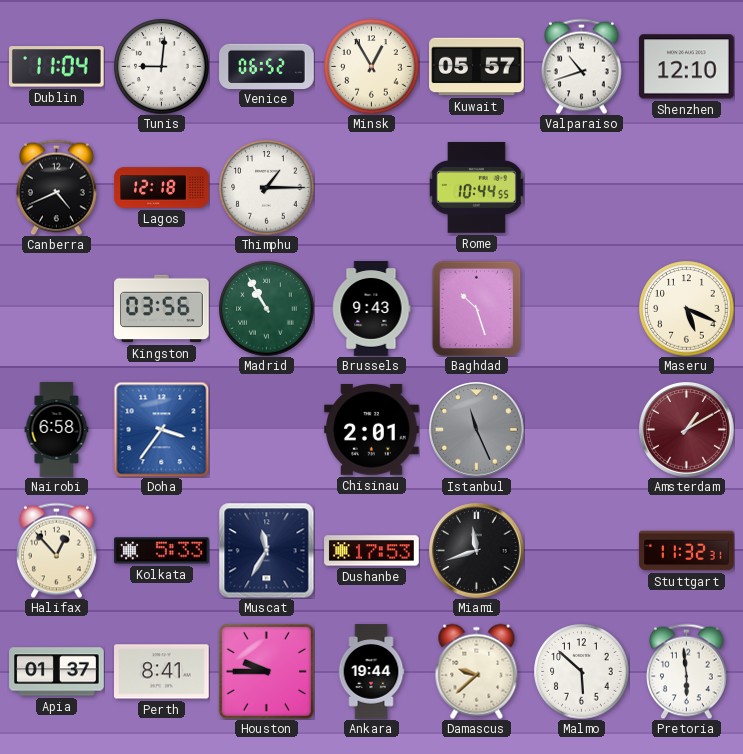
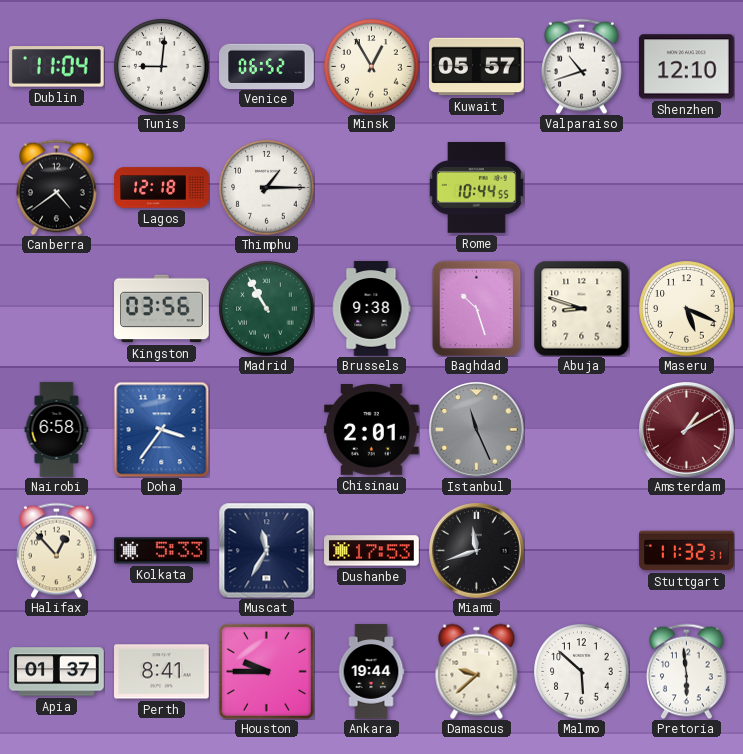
Canberra: 4:41 -> 4:39
Brussels: 9:43 -> 9:38
Abuja: none -> 8:48
